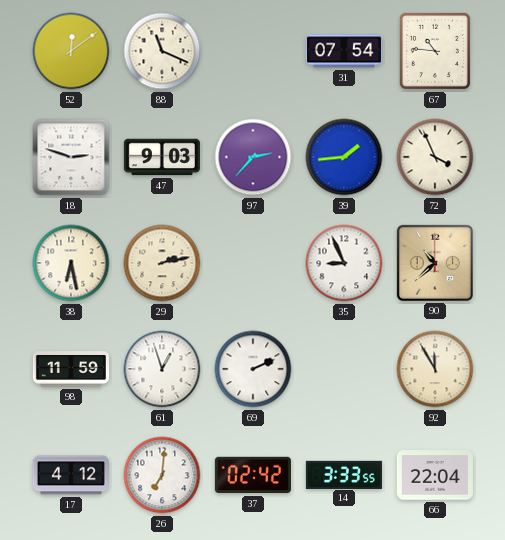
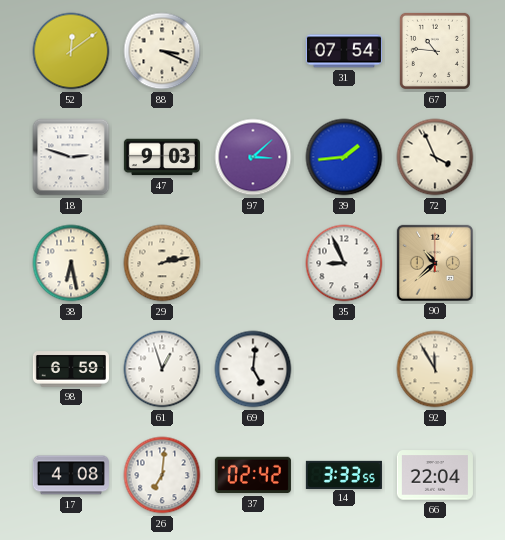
88: 11:19 -> 3:19
97: 2:37 -> 3:08
98: 11:59 -> 6:59
69: 2:11 -> 5:01
17: 4:12 -> 4:08
